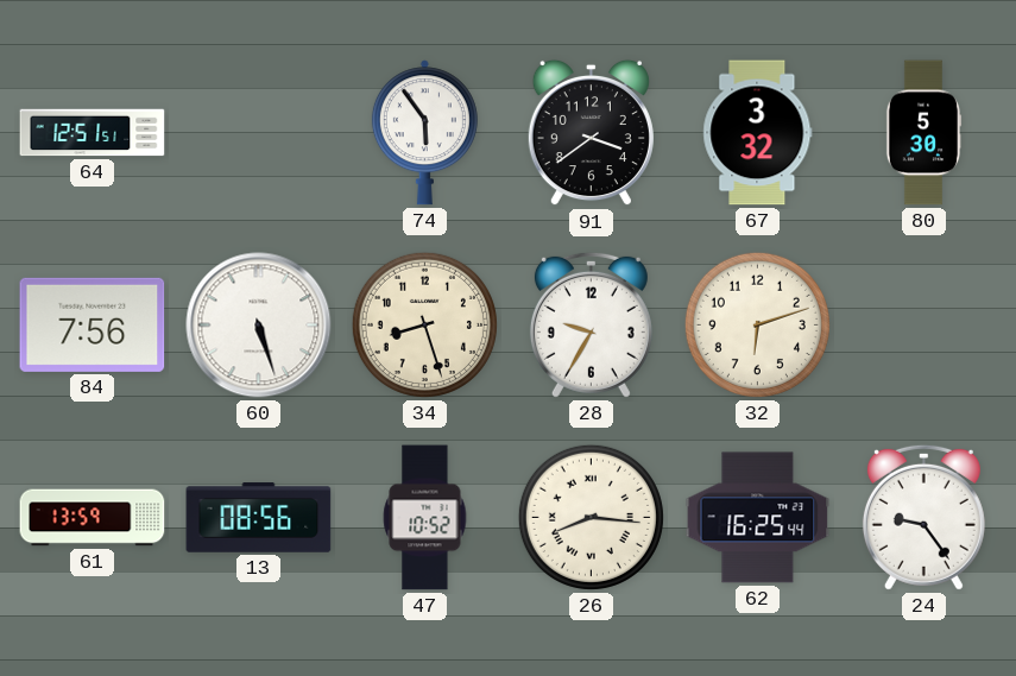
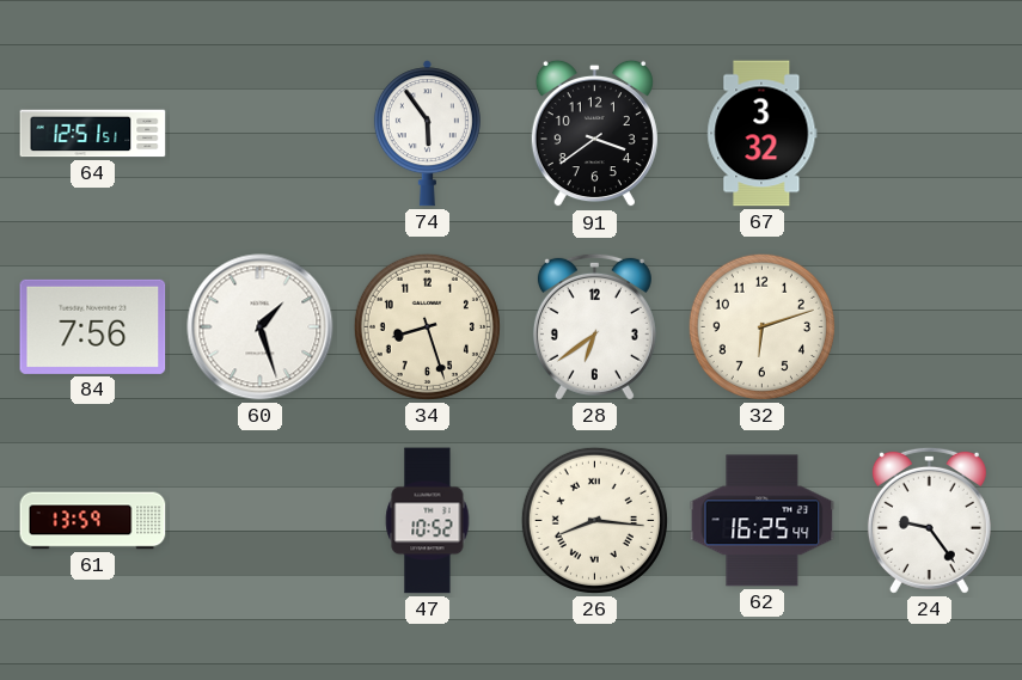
80: 5:30 -> none
60: 5:27 -> 1:27
28: 9:35 -> 6:39
13: 08:56 -> none
